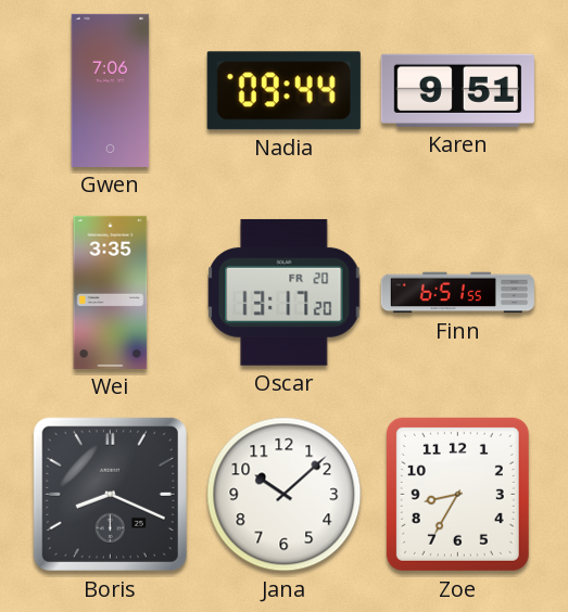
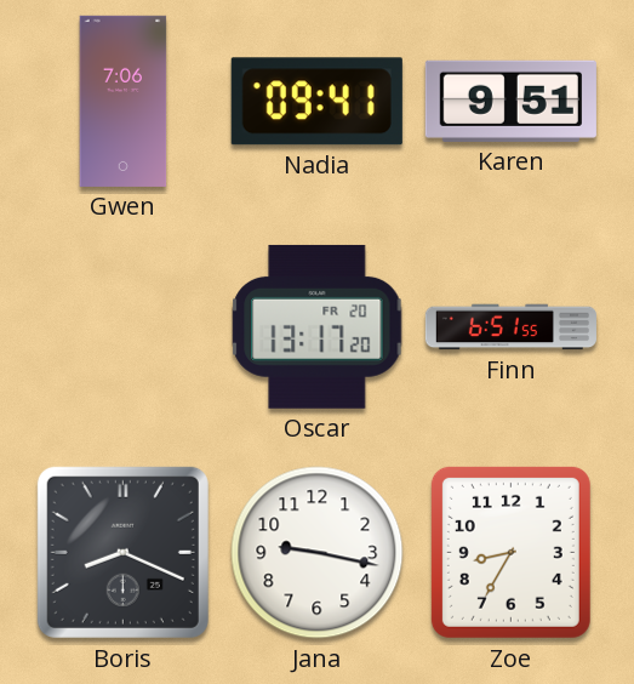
Nadia: 09:44 -> 09:41
Wei: 3:35 -> none
Jana: 10:08 -> 9:17
